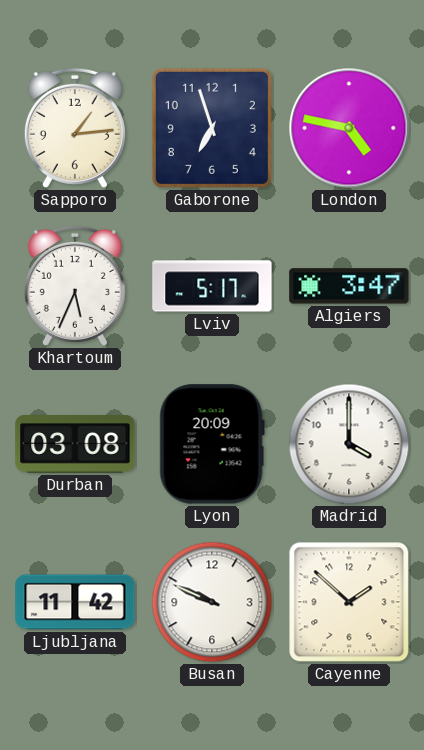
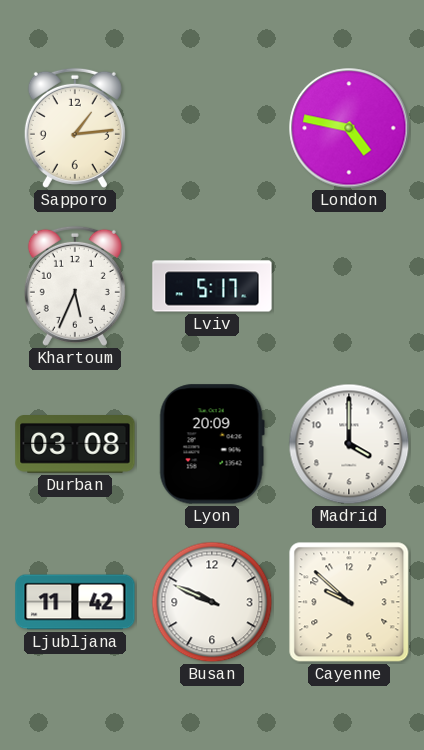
Gaborone: 6:57 -> none
Algiers: 3:47 -> none
Cayenne: 1:52 -> 9:52
